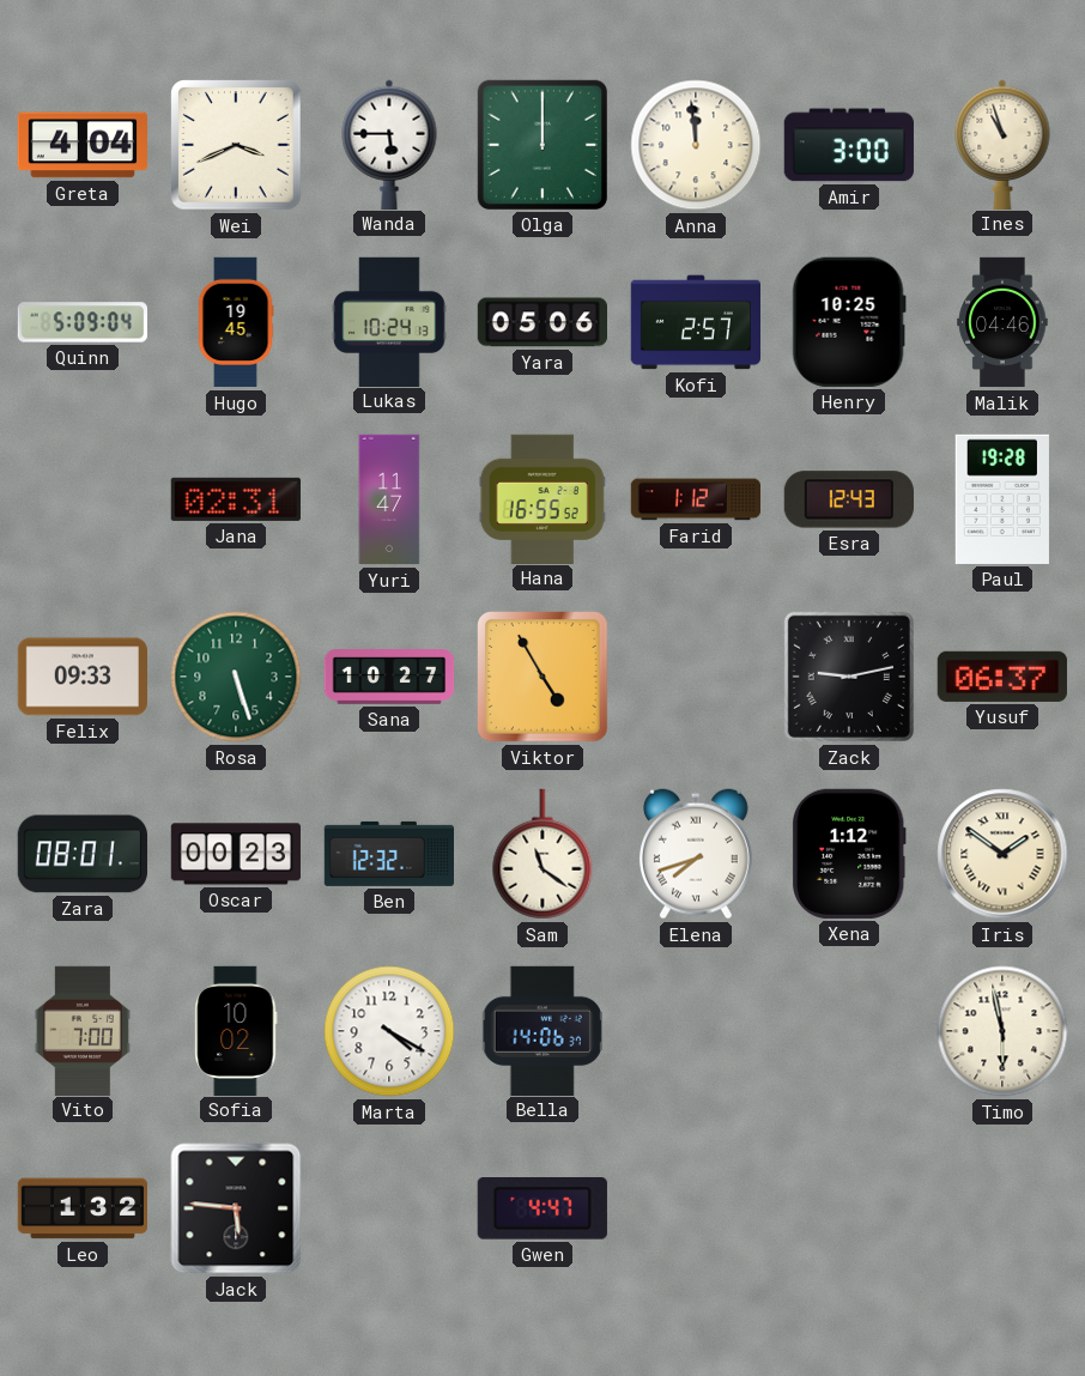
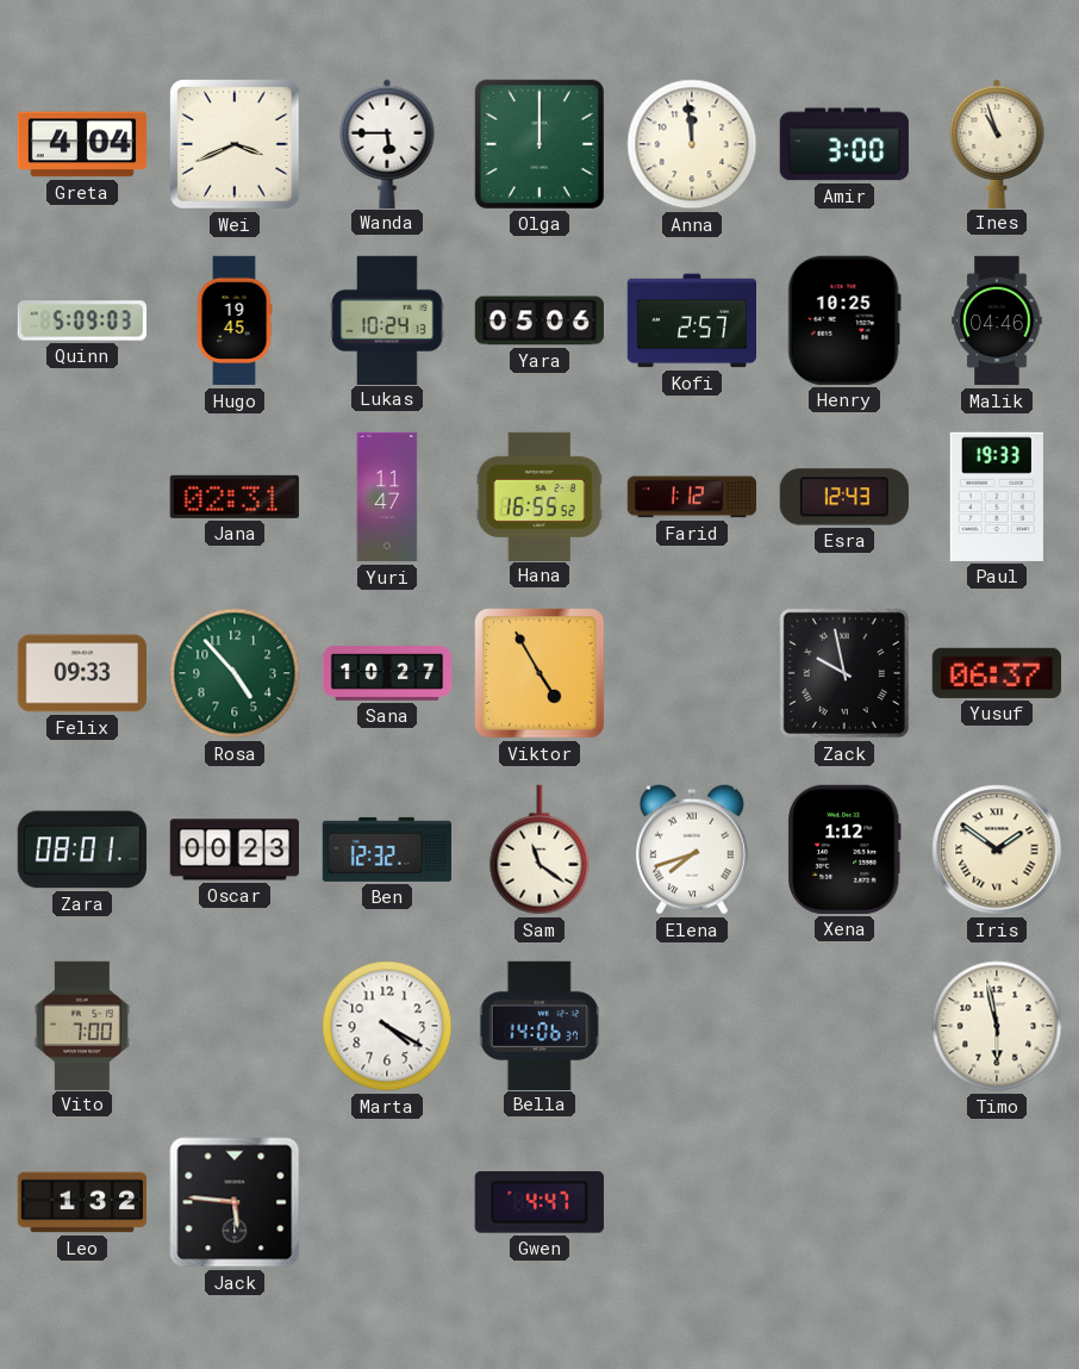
Quinn: 5:09:04 -> 5:09:03
Paul: 19:28 -> 19:33
Rosa: 5:27 -> 4:53
Zack: 9:13 -> 9:58
Sofia: 10:02 -> none
